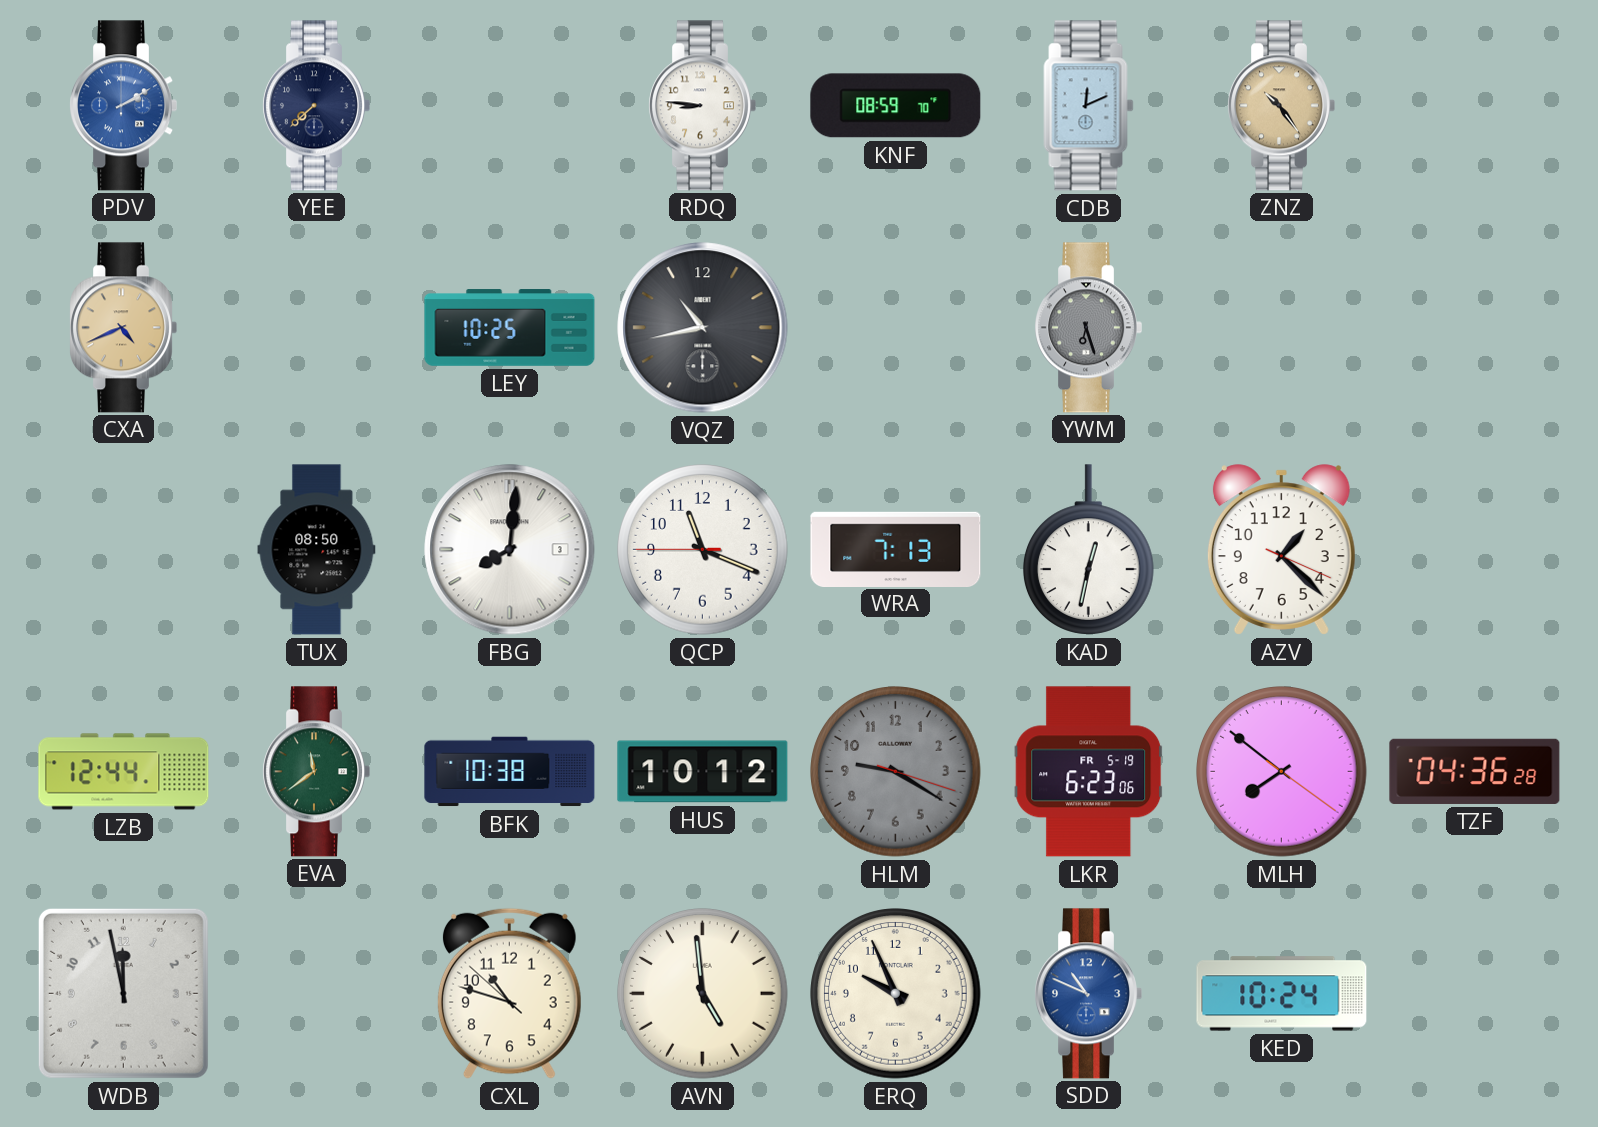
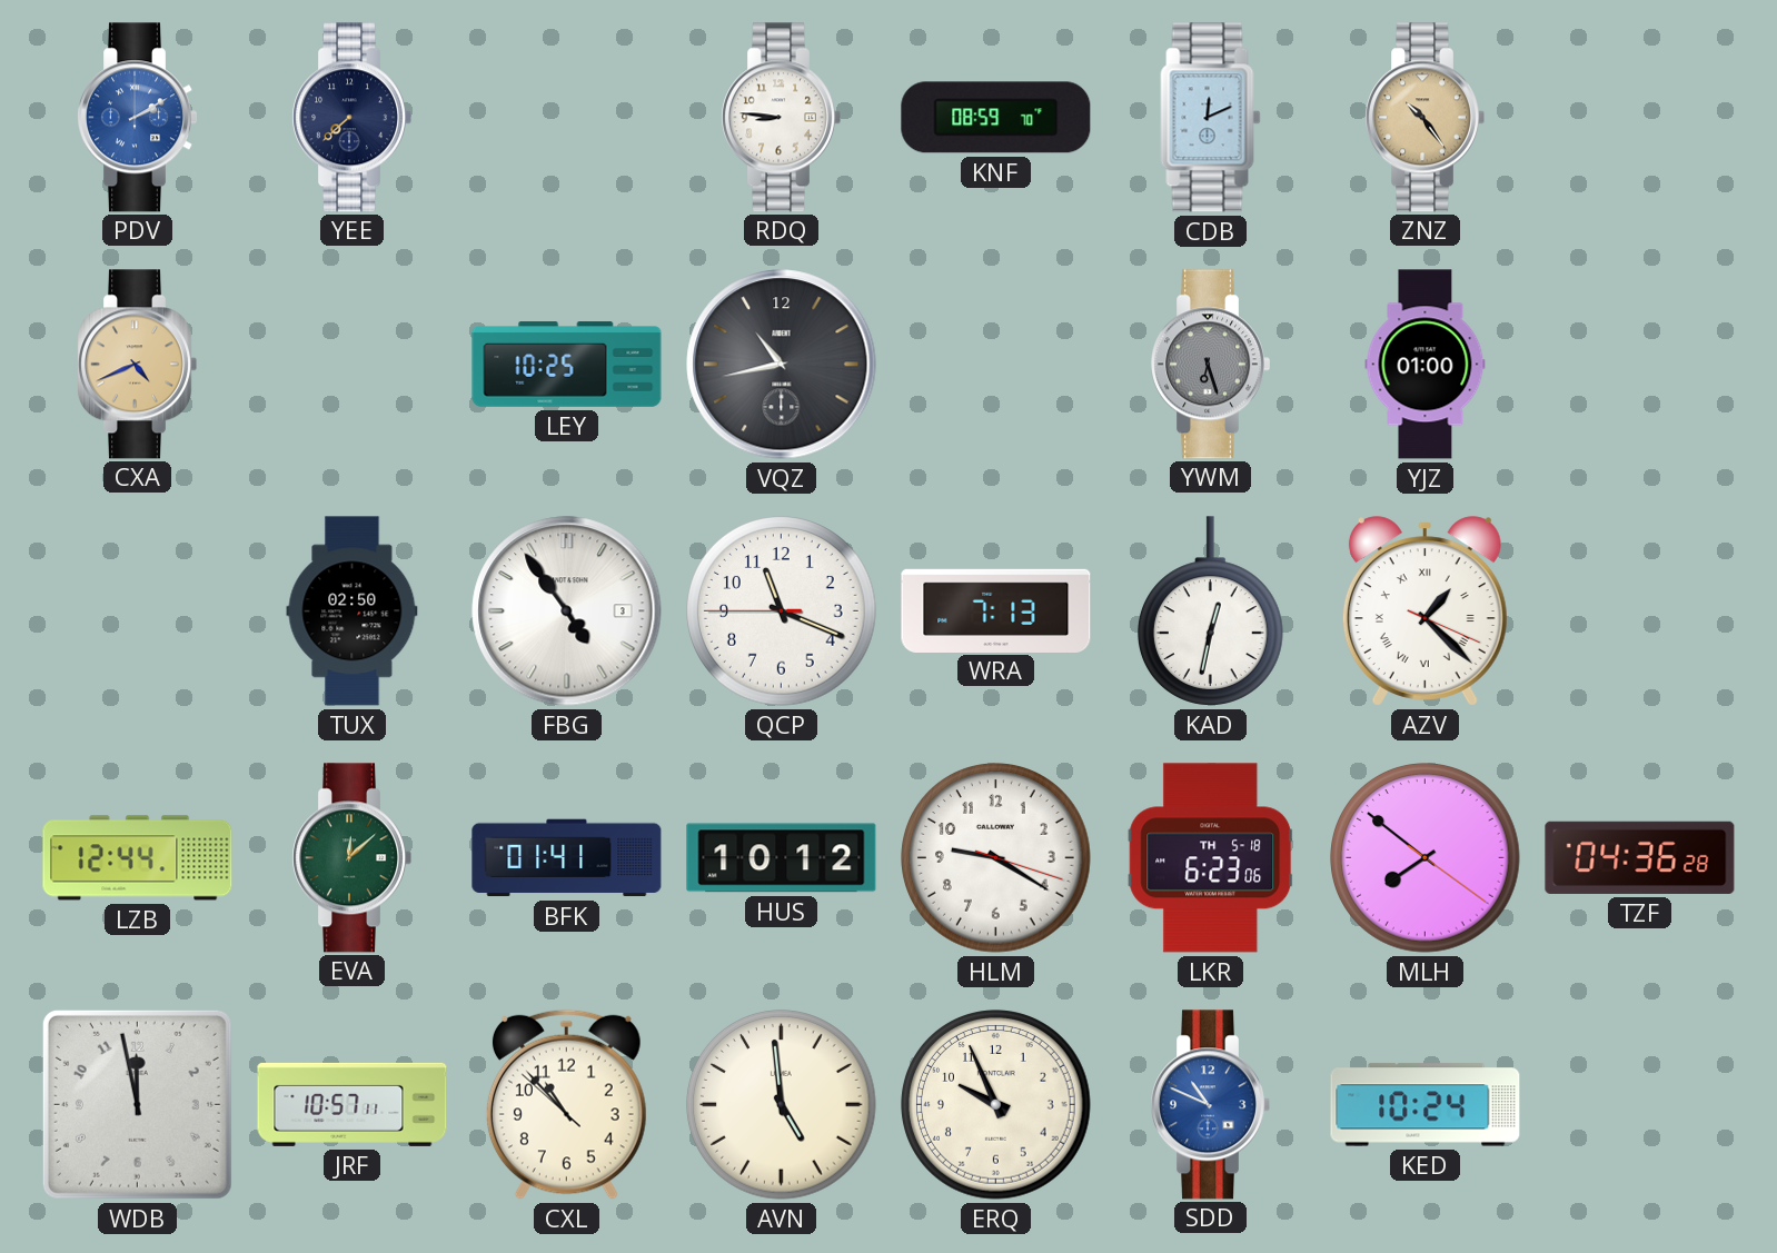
YJZ: none -> 01:00
TUX: 08:50 -> 02:50
FBG: 8:01 -> 4:54
AZV numerals: Arabic -> Roman
EVA: 11:39 -> 12:08
BFK: 10:38 -> 01:41
HLM dial: grey -> white
LKR date: FR 5-19 -> TH 5-18
JRF: none -> 10:57
CXL: 10:47 -> 10:52
